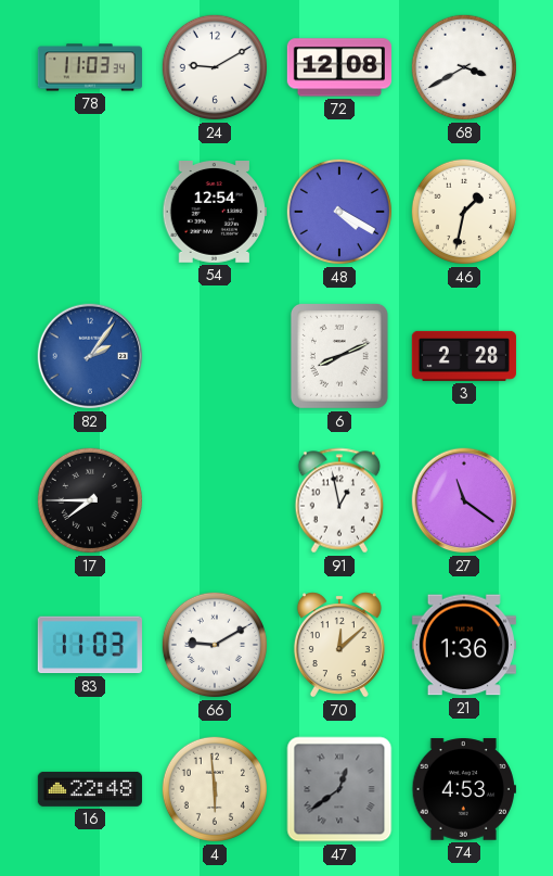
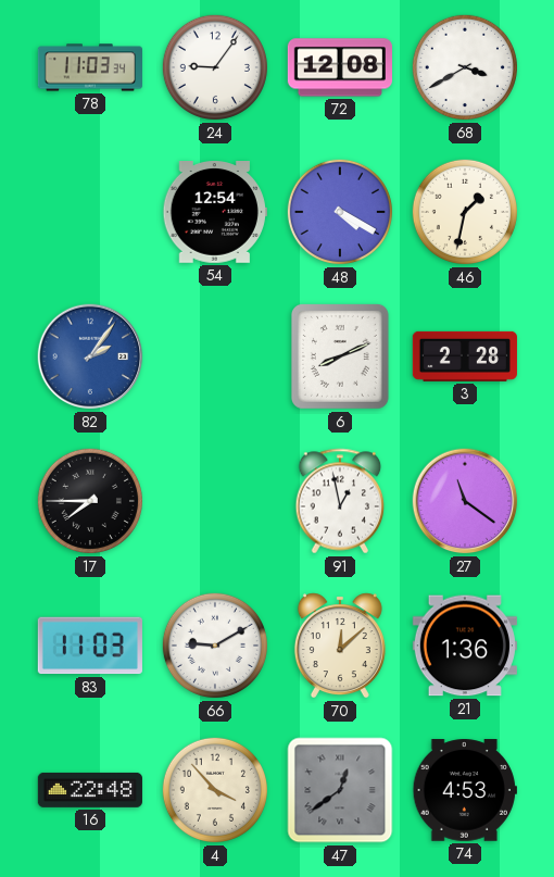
24: 9:10 -> 9:06
4: 5:59 -> 3:53
